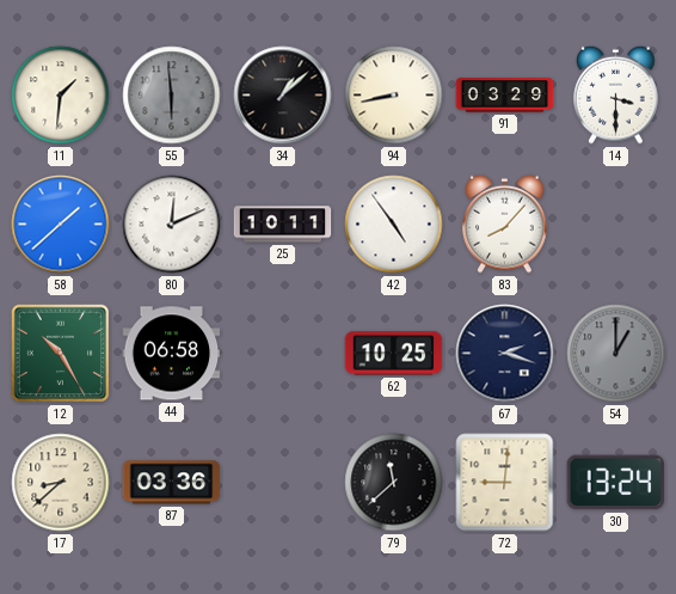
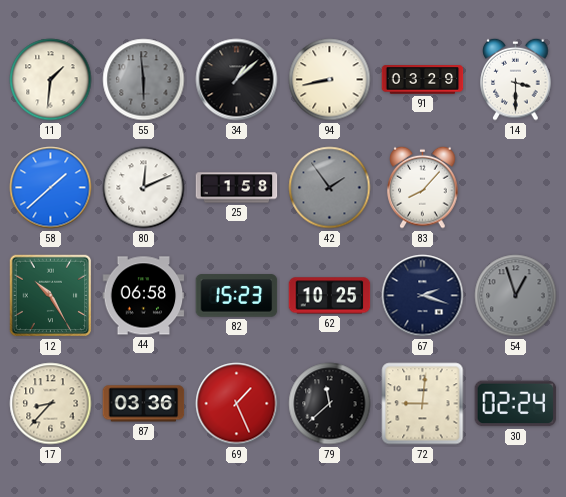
25: 10:11 -> 1:58
42: 4:54 -> 1:54
42 dial: white -> grey
82: none -> 15:23
54: 1:00 -> 12:57
17: 8:38 -> 8:37
69: none -> 1:26
30: 13:24 -> 02:24
